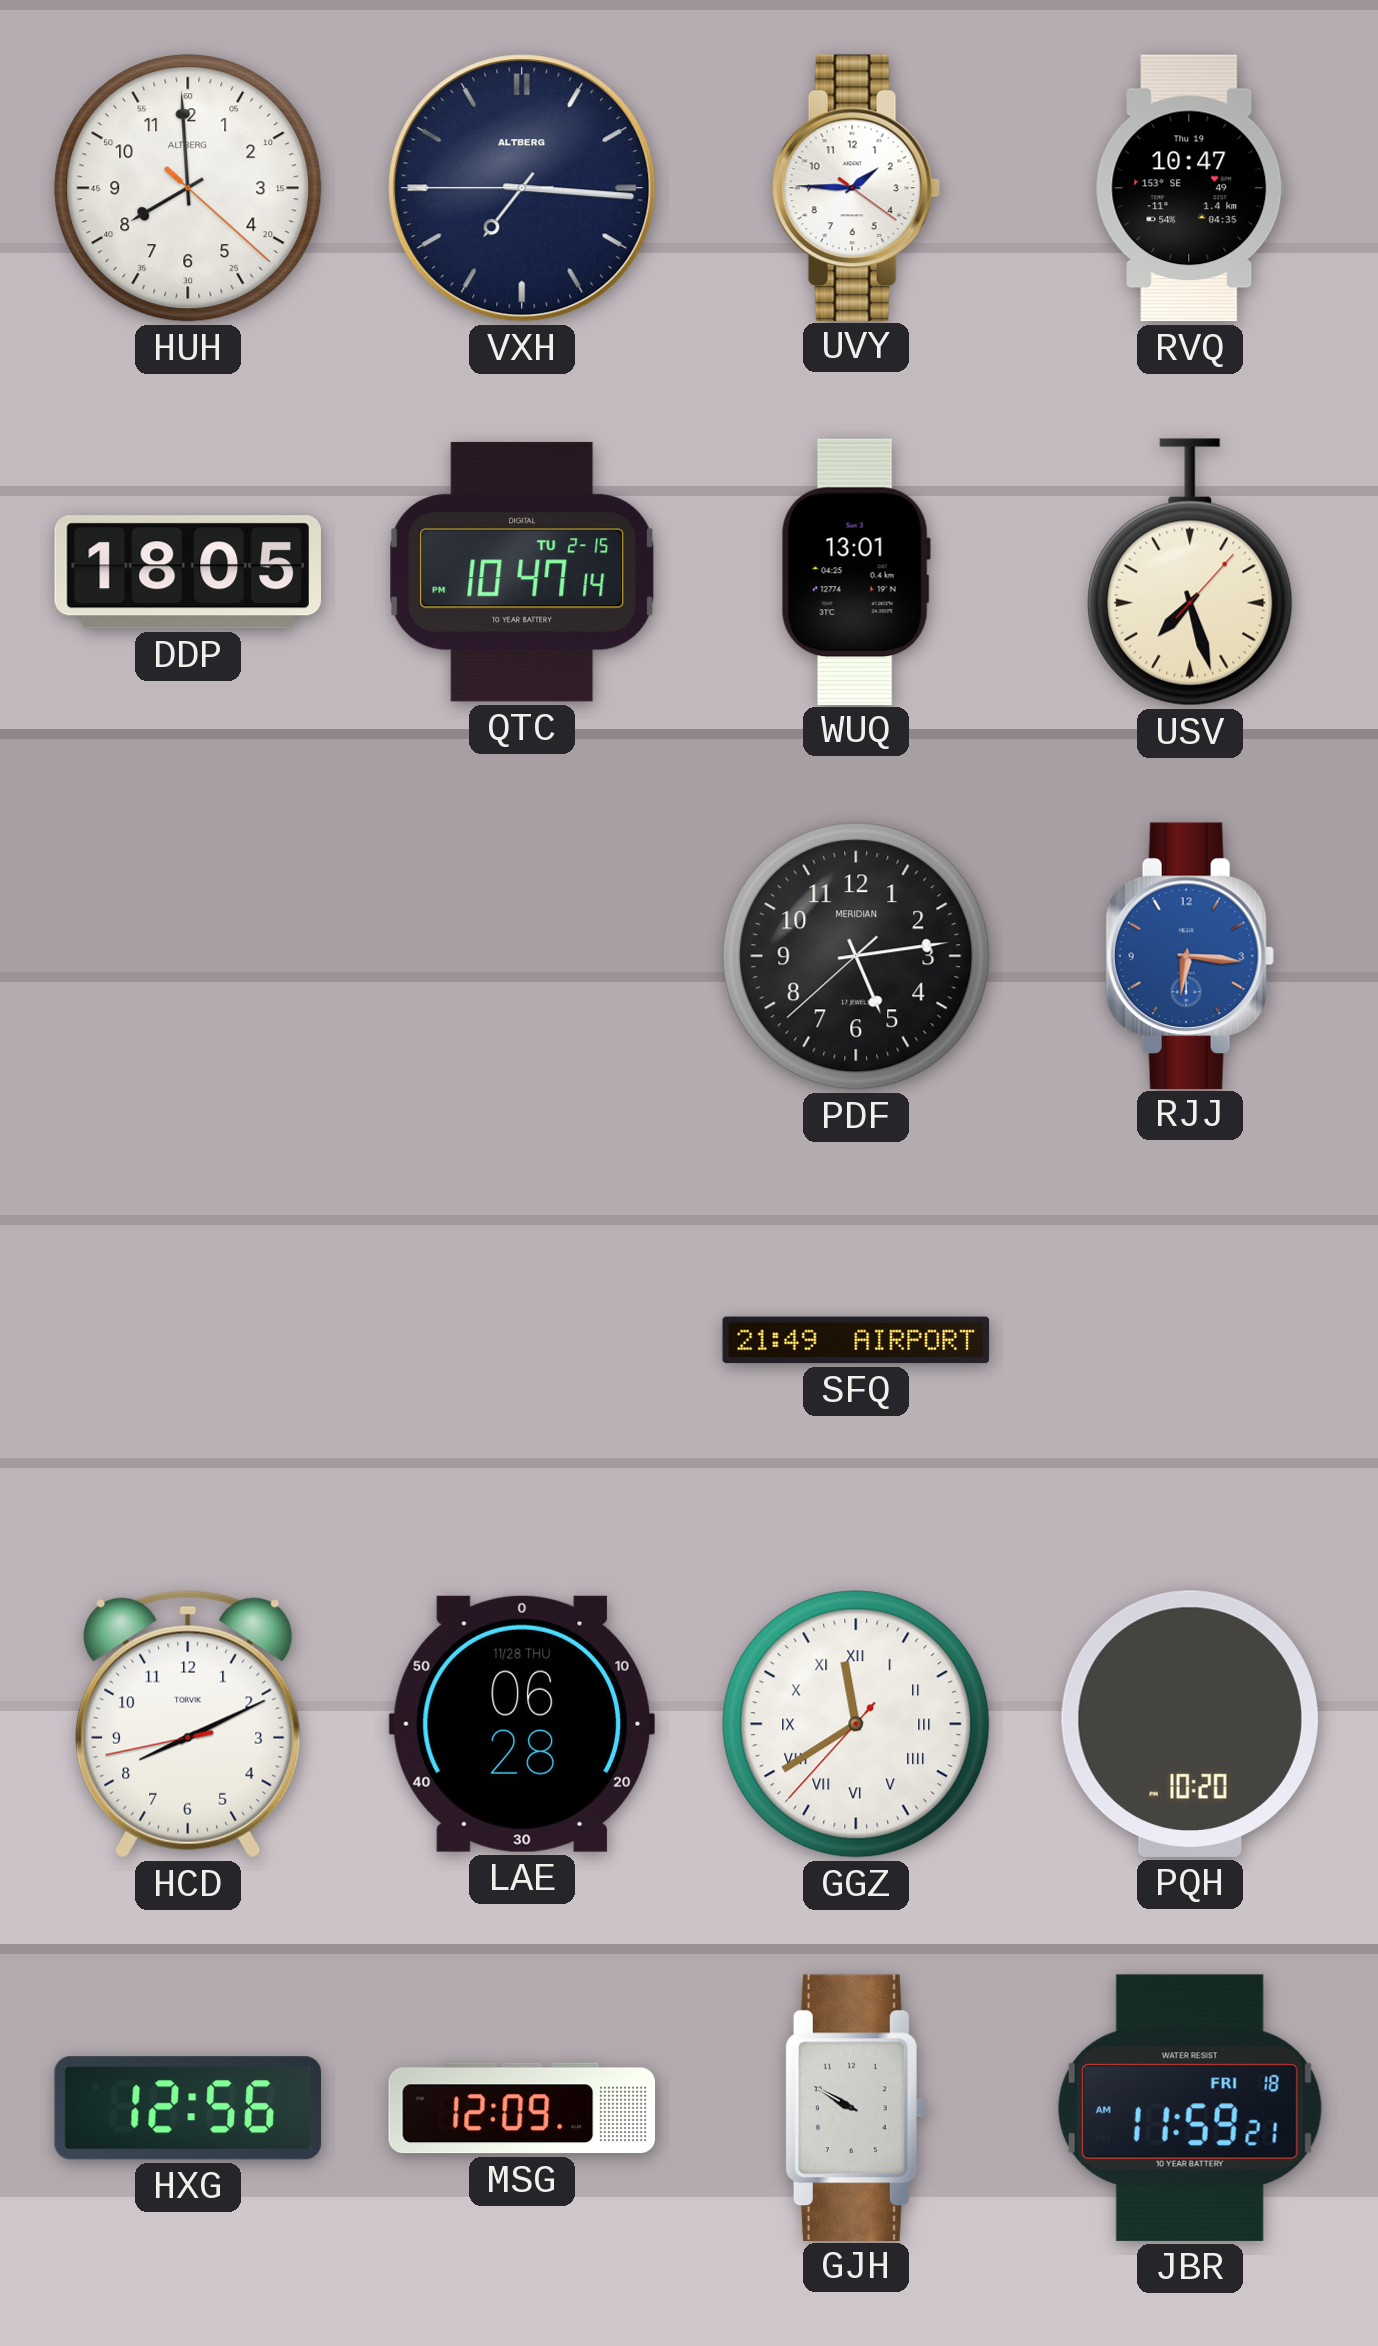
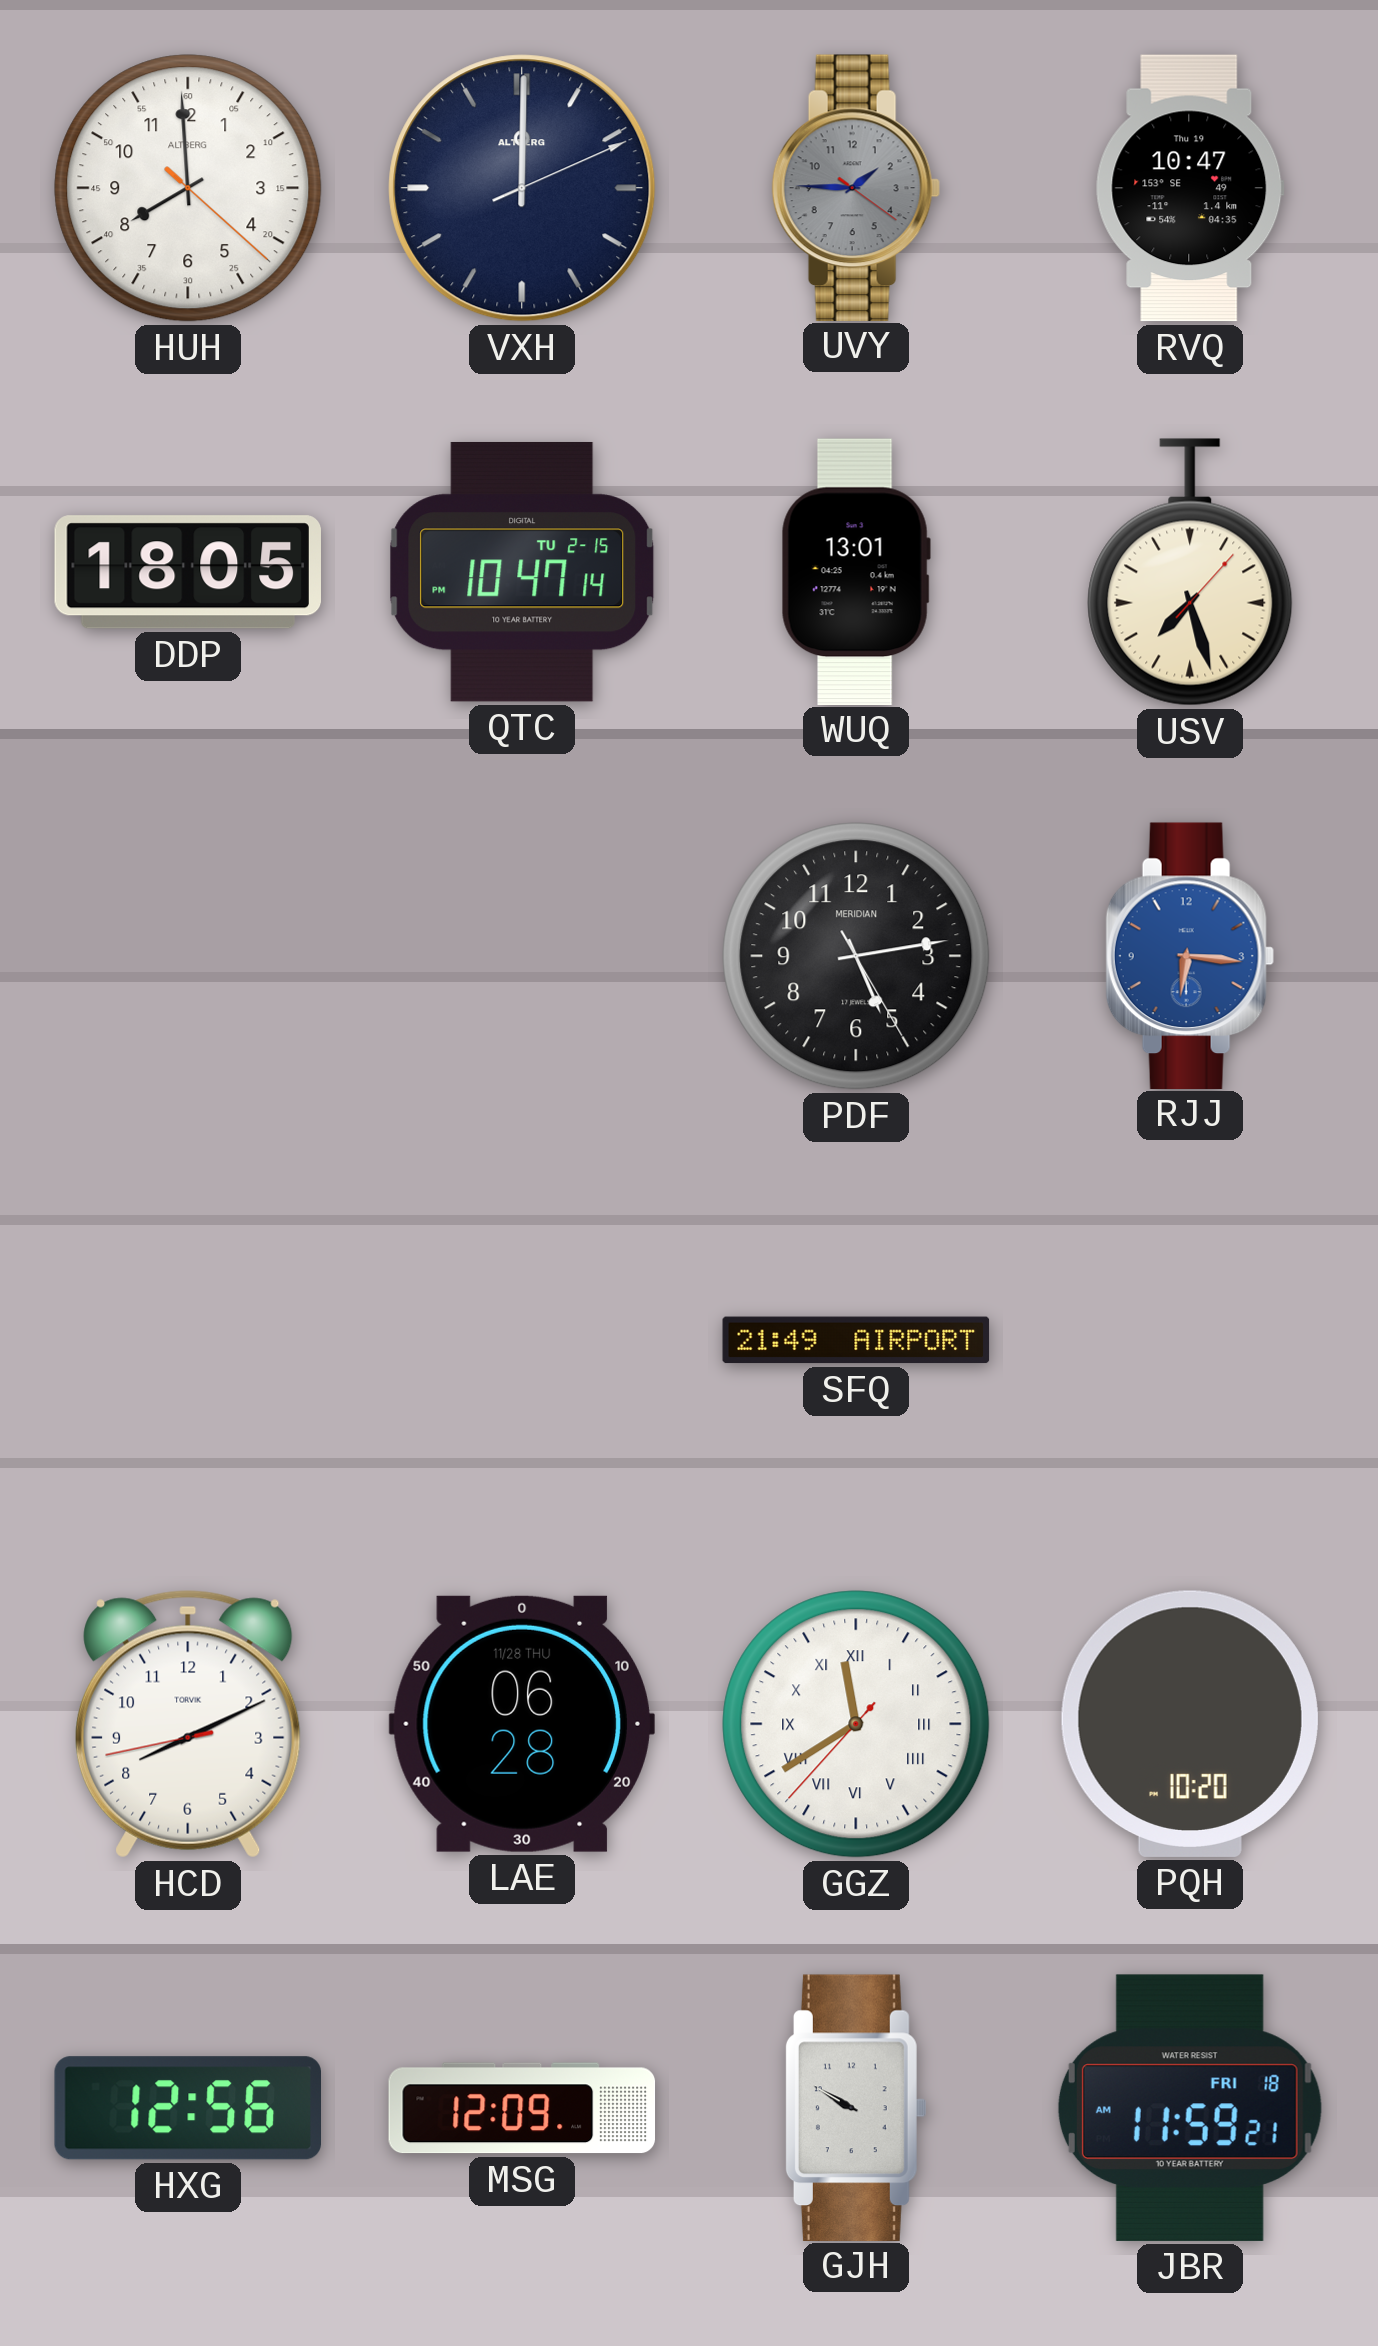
VXH: 7:15 -> 12:00
UVY dial: white -> grey
PDF: 5:13:38 -> 5:13:25
